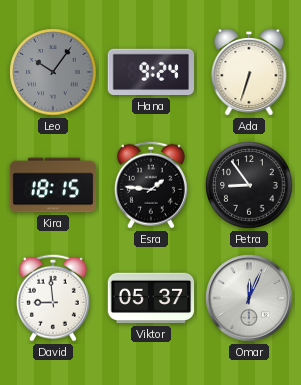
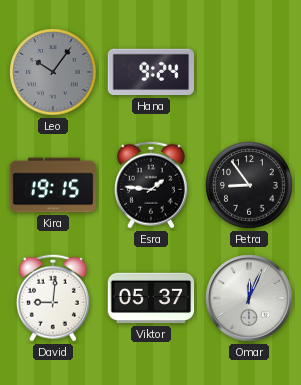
Ada: 6:33 -> none
Kira: 18:15 -> 19:15
David: 8:59 -> 9:01
